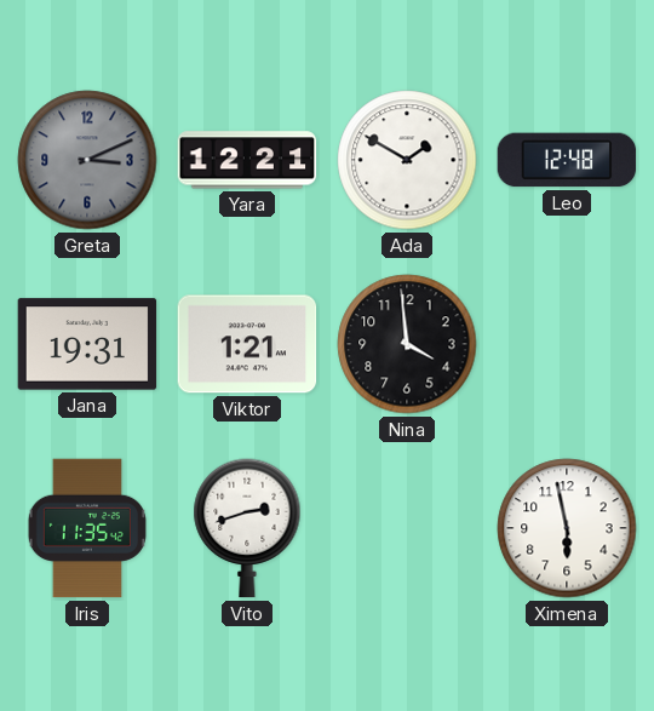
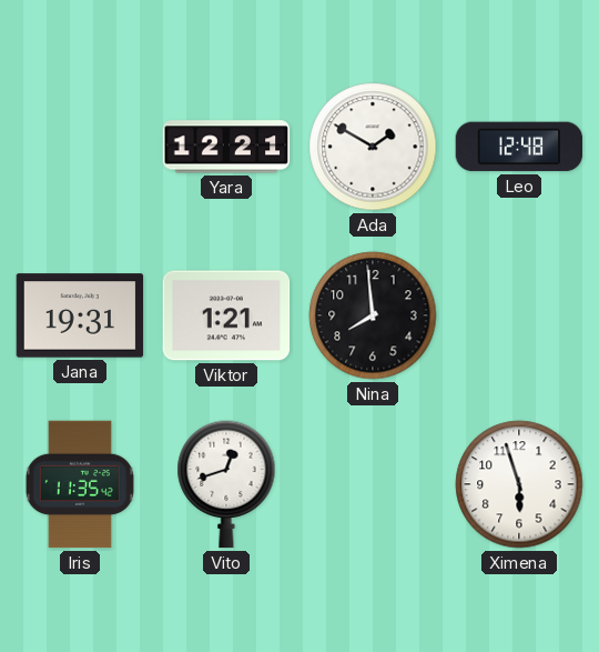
Greta: 3:11 -> none
Nina: 3:59 -> 7:59
Vito: 2:42 -> 12:42
Ximena: 5:58 -> 5:57
